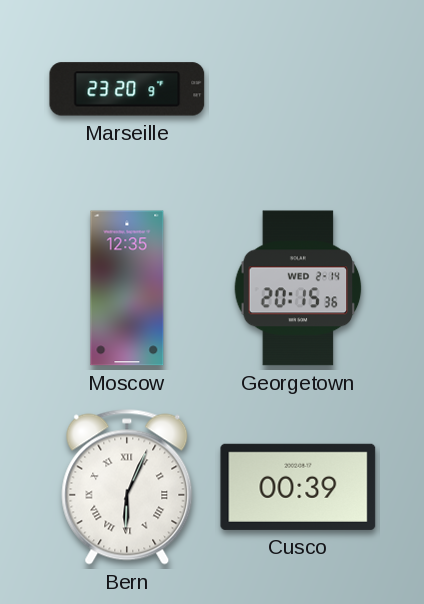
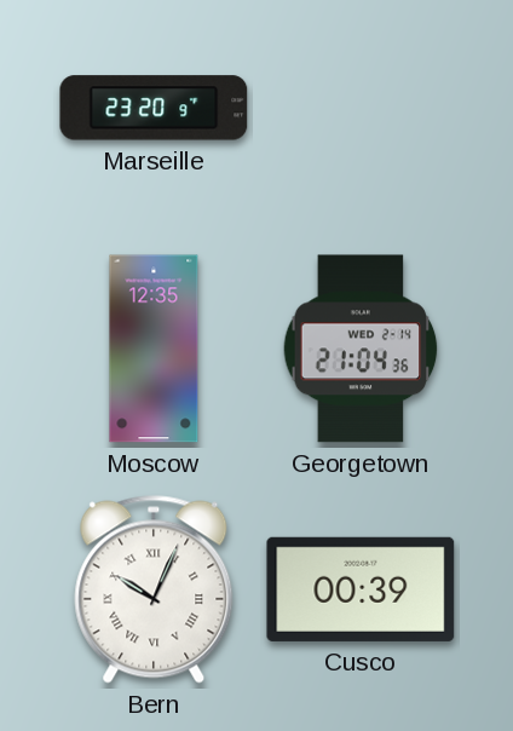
Georgetown: 20:15 -> 21:04
Bern: 6:04 -> 10:04
